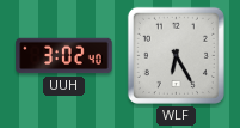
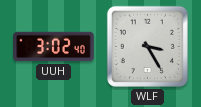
WLF: 6:25 -> 3:25
